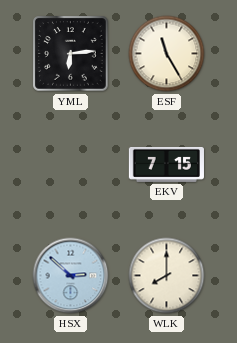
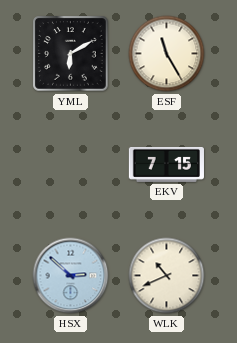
YML: 6:14 -> 6:10
WLK: 8:00 -> 10:41
